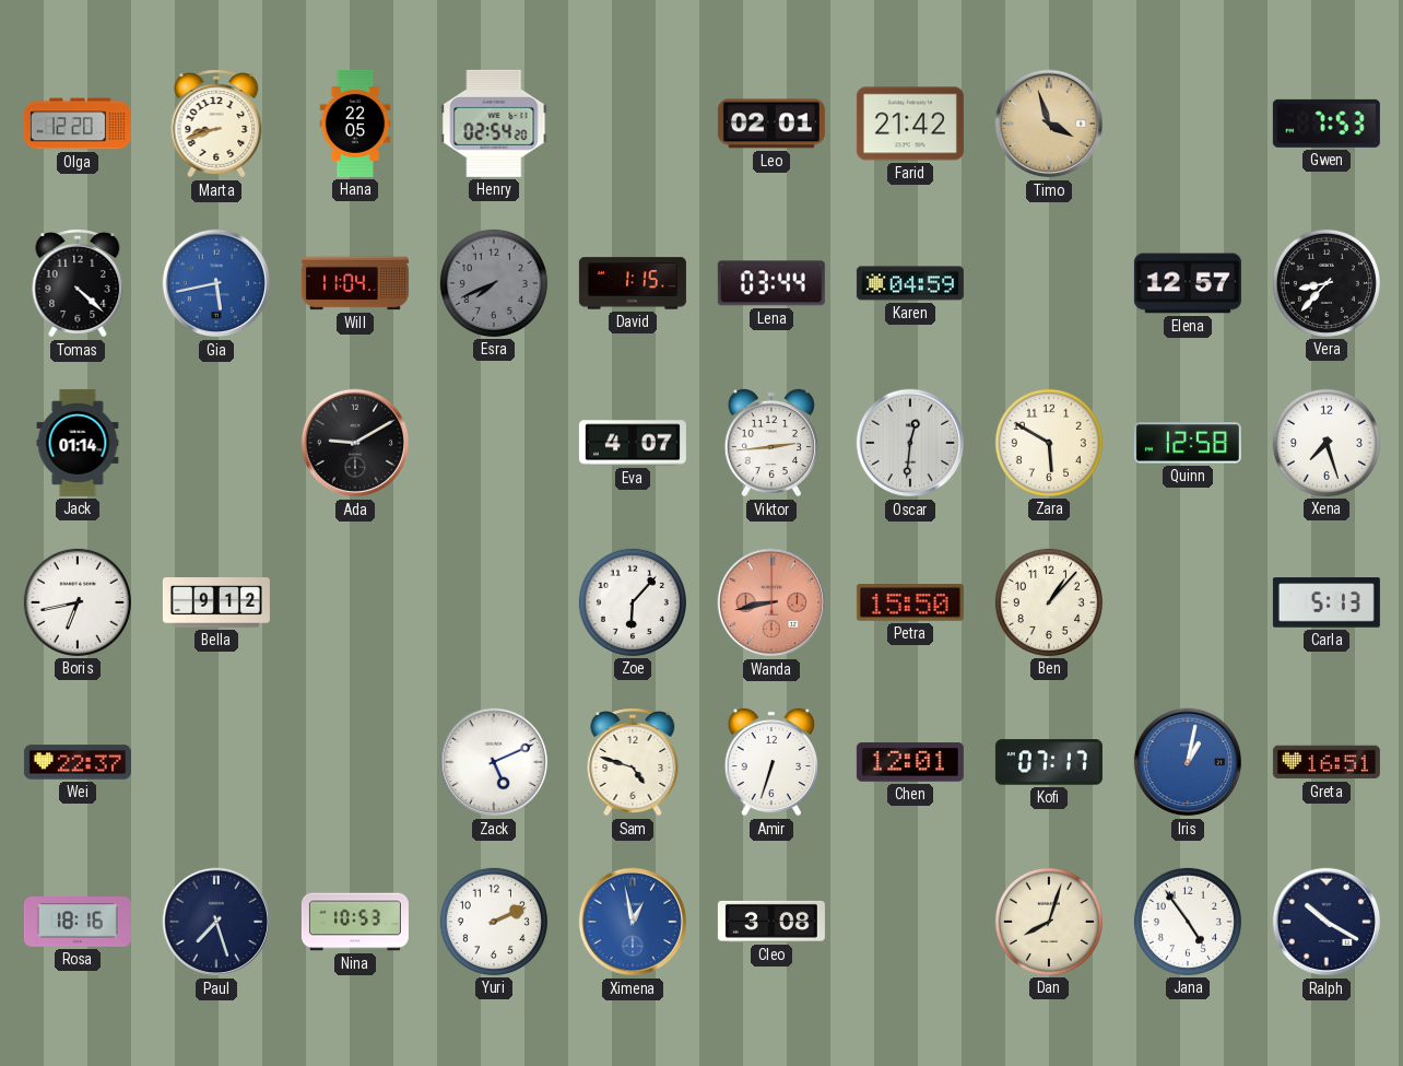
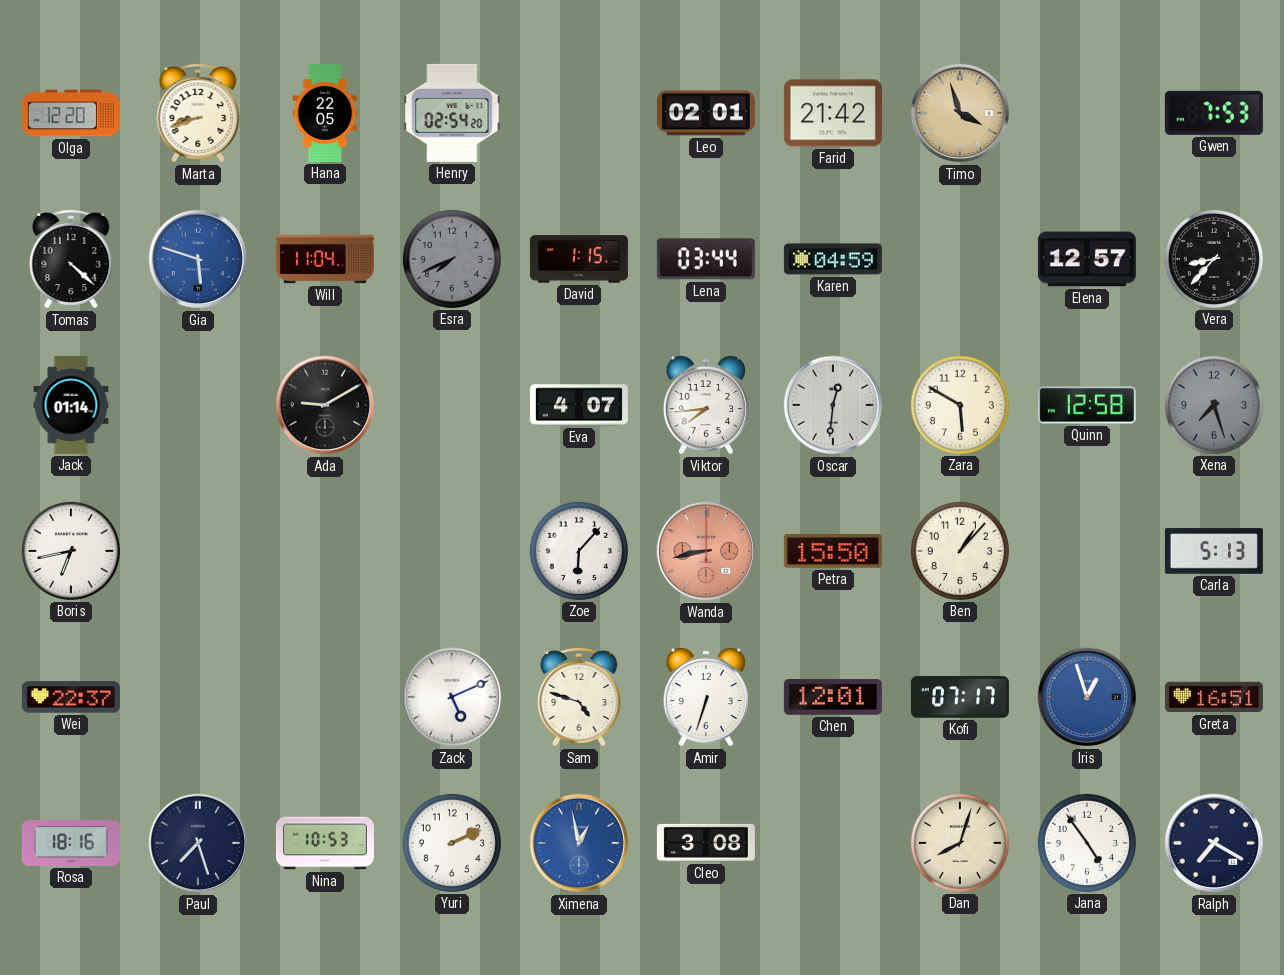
Gia: 5:43 -> 5:48
Viktor: 2:44 -> 7:44
Xena dial: white -> grey
Bella: 9:12 -> none
Iris: 1:02 -> 12:57
Ralph: 10:20 -> 7:20
